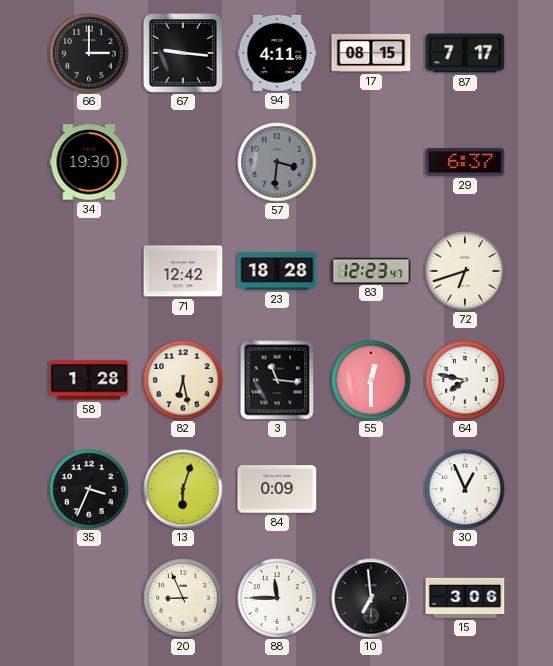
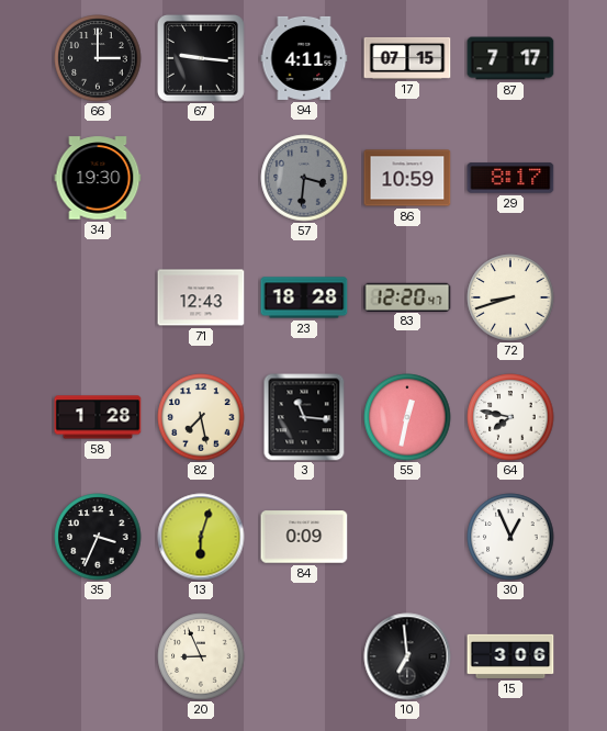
17: 08:15 -> 07:15
86: none -> 10:59
29: 6:37 -> 8:17
71: 12:42 -> 12:43
83: 12:23 -> 12:20
72: 6:42 -> 8:42
82: 6:28 -> 7:28
55: 12:30 -> 12:32
88: 11:45 -> none
